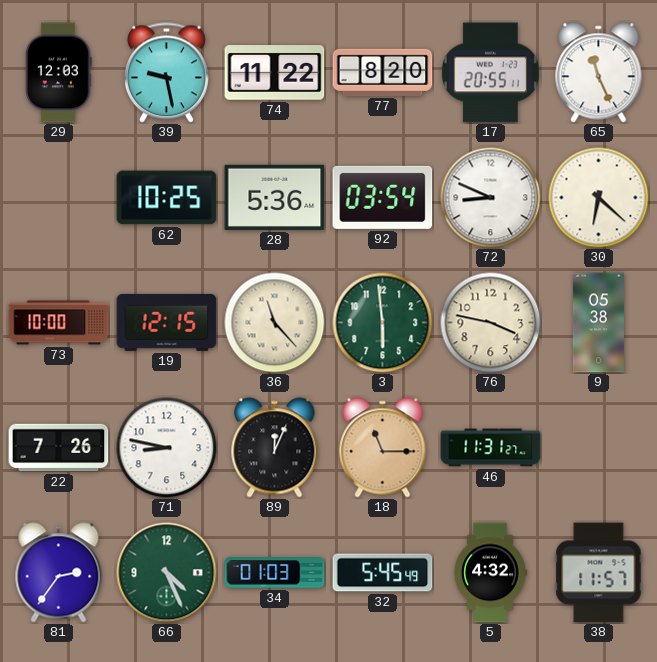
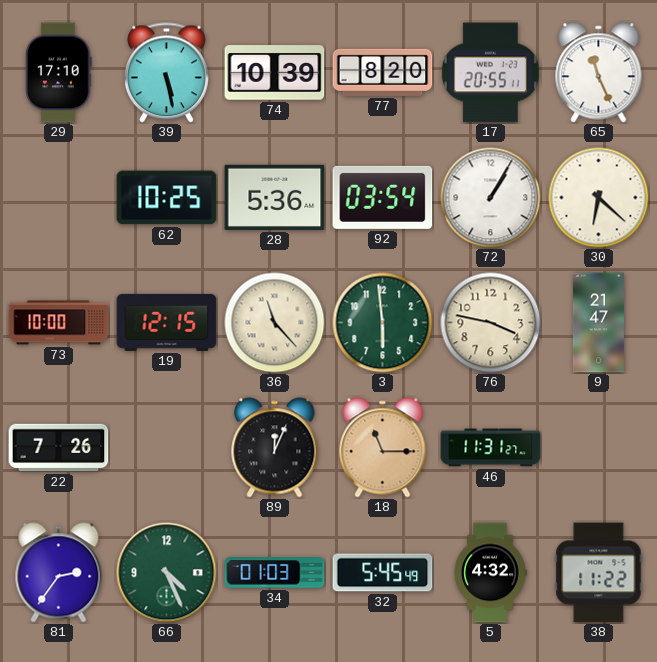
29: 12:03 -> 17:10
39: 9:28 -> 5:28
74: 11:22 -> 10:39
72: 8:49 -> 1:05
9: 05:38 -> 21:47
71: 8:47 -> none
38: 11:57 -> 11:22
